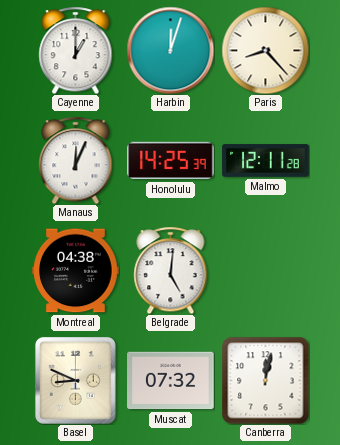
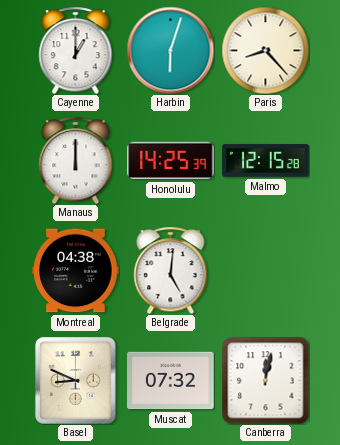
Harbin: 12:03 -> 6:03
Manaus: 12:04 -> 12:00
Malmo: 12:11 -> 12:15
